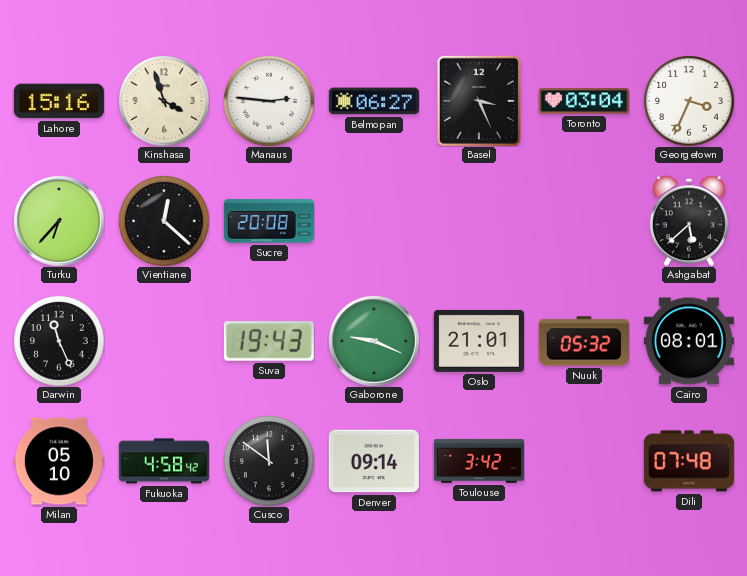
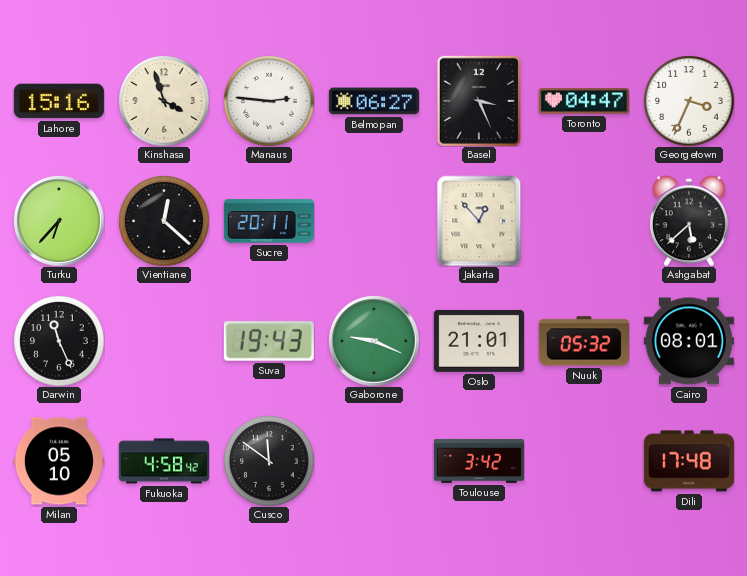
Toronto: 03:04 -> 04:47
Sucre: 20:08 -> 20:11
Jakarta: none -> 12:53
Denver: 09:14 -> none
Dili: 07:48 -> 17:48
